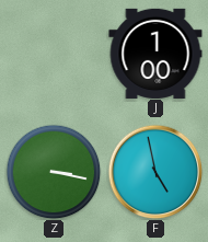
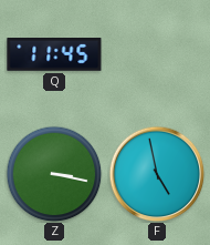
Q: none -> 11:45
J: 1:00 -> none
